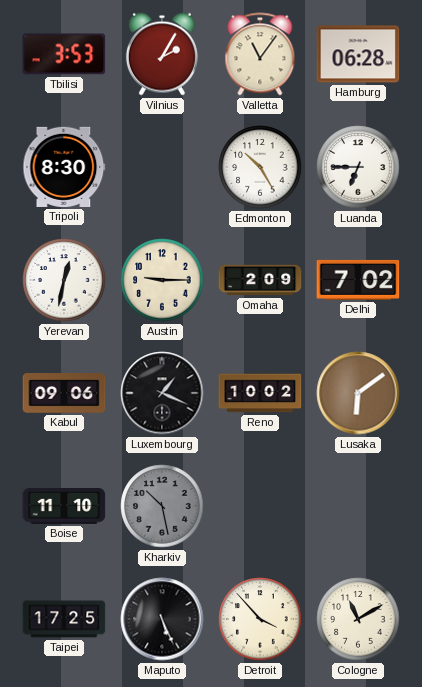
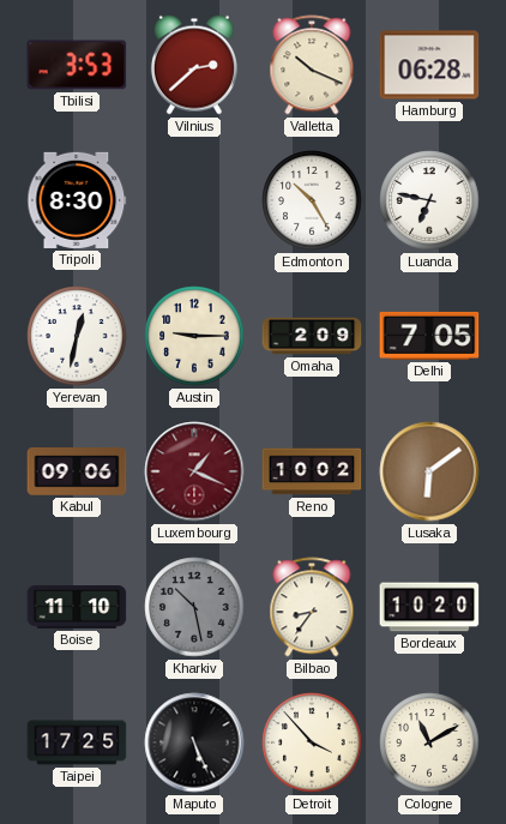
Vilnius: 2:05 -> 2:38
Valletta: 11:06 -> 10:19
Luanda: 6:45 -> 6:47
Delhi: 7:02 -> 7:05
Luxembourg dial: black -> burgundy
Bilbao: none -> 8:36
Bordeaux: none -> 10:20
